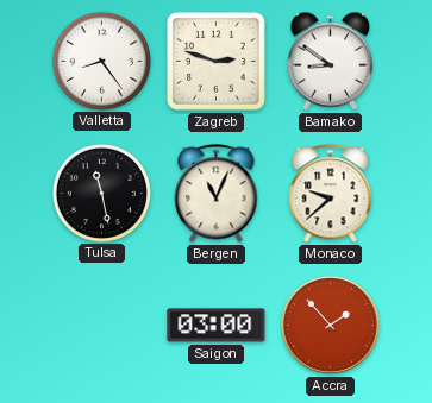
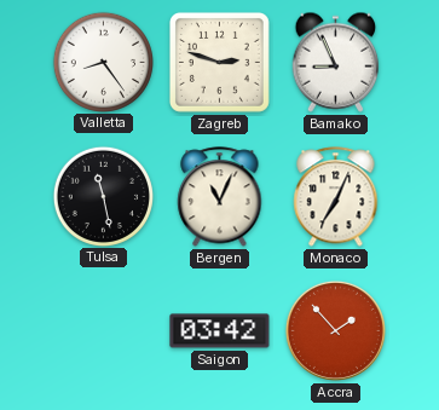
Bamako: 8:51 -> 8:56
Monaco: 9:38 -> 7:04
Saigon: 03:00 -> 03:42
